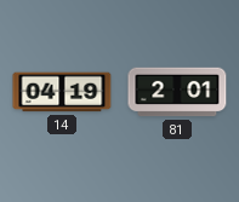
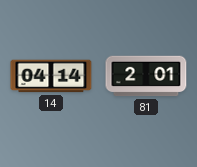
14: 04:19 -> 04:14
